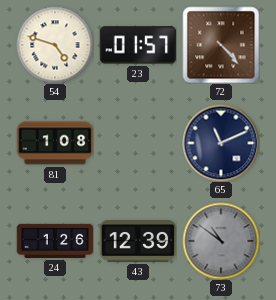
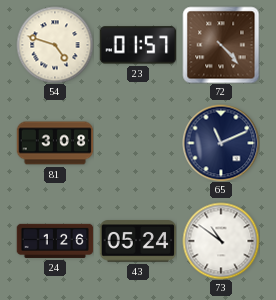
81: 1:08 -> 3:08
43: 12:39 -> 05:24
73 dial: grey -> white
